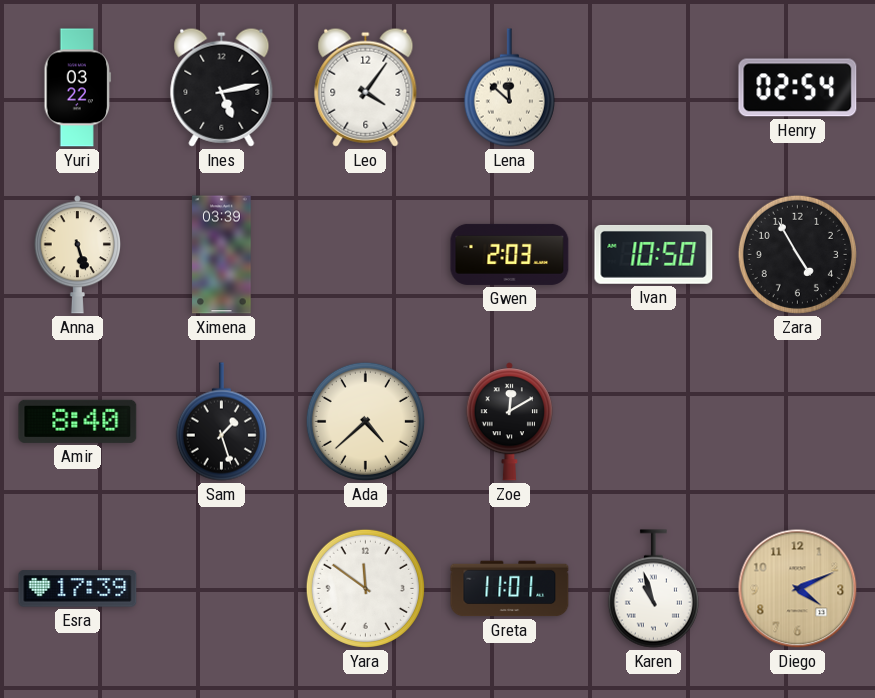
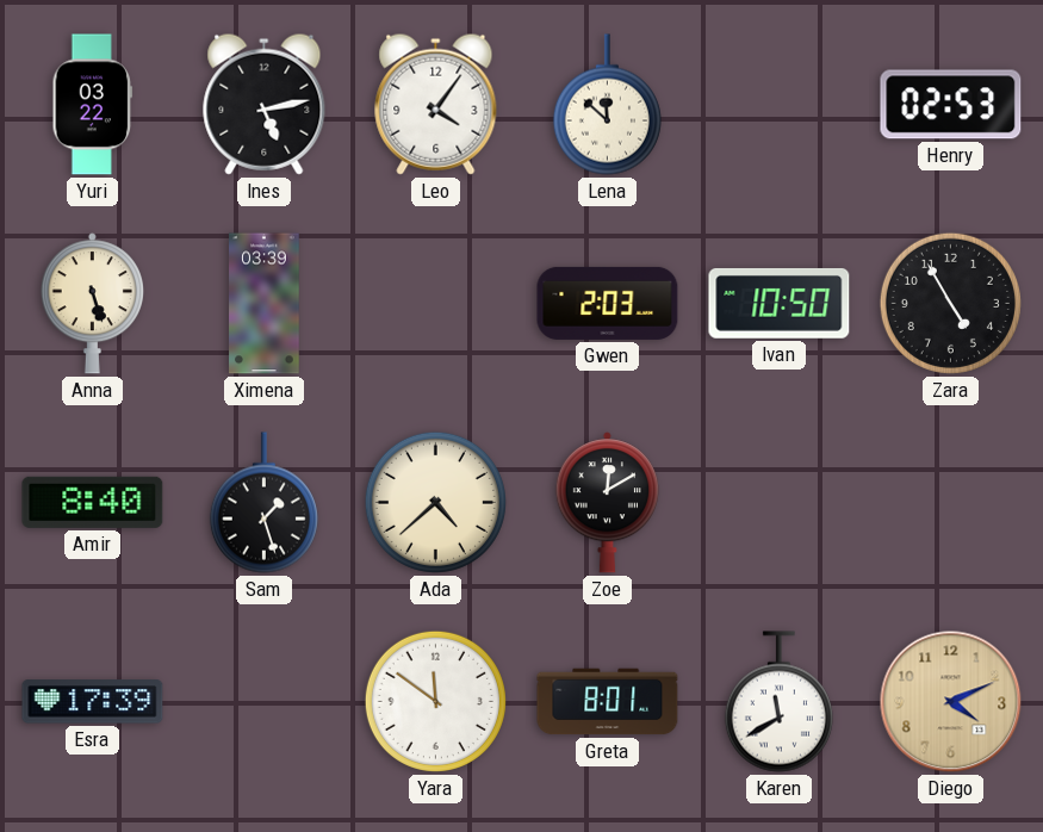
Henry: 02:54 -> 02:53
Greta: 11:01 -> 8:01
Karen: 10:57 -> 11:40
